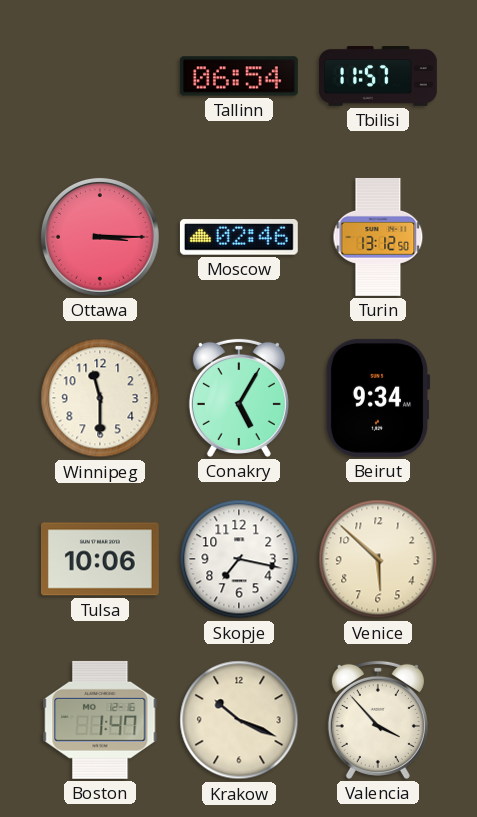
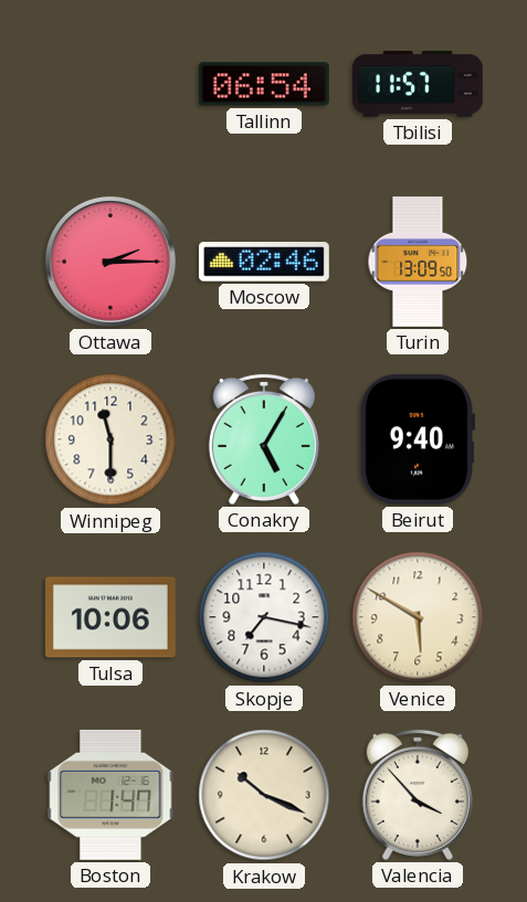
Ottawa: 3:15 -> 2:15
Turin: 13:12 -> 13:09
Beirut: 9:34 -> 9:40
Venice: 5:52 -> 5:50
